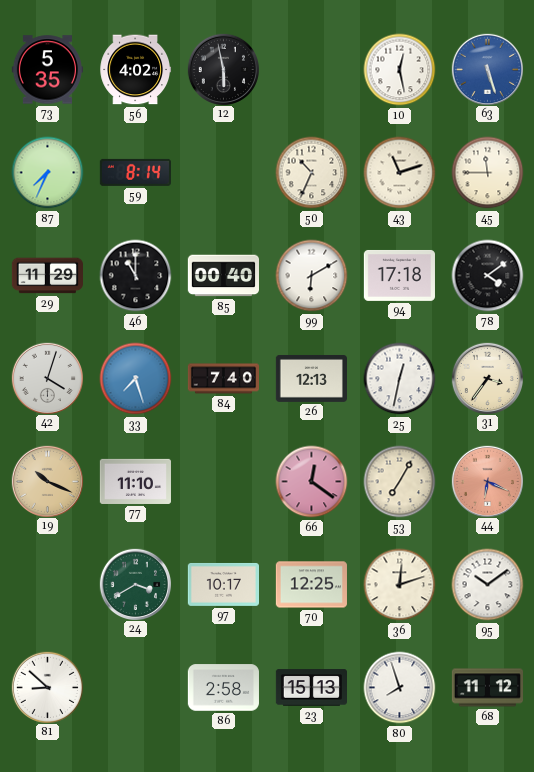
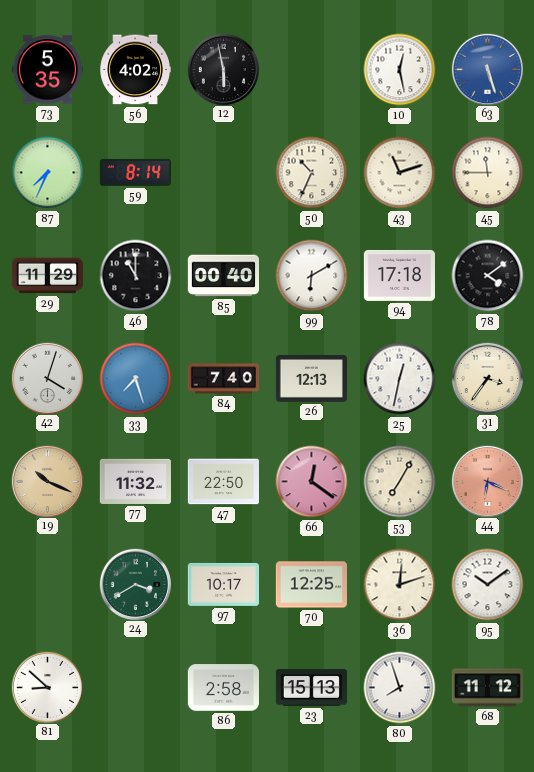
77: 11:10 -> 11:32
47: none -> 22:50
